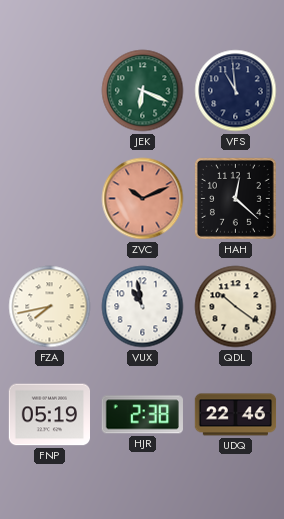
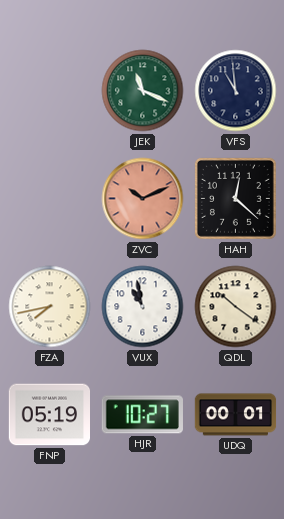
JEK: 6:19 -> 11:19
HJR: 2:38 -> 10:27
UDQ: 22:46 -> 00:01
